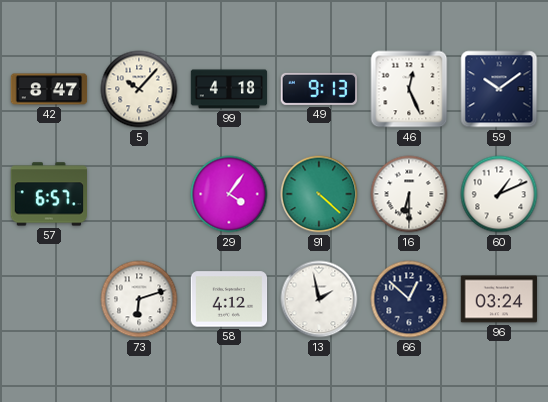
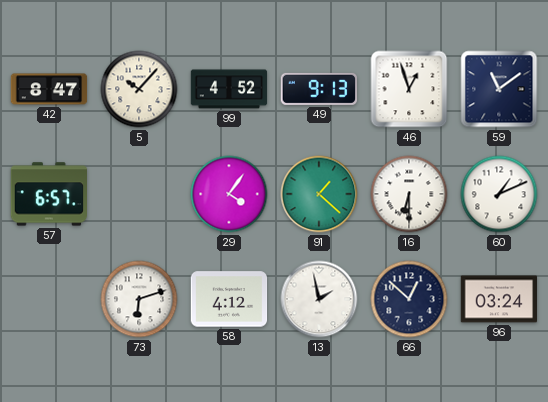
99: 4:18 -> 4:52
46: 12:26 -> 12:57
59: 10:09 -> 11:09
91: 4:22 -> 1:22
